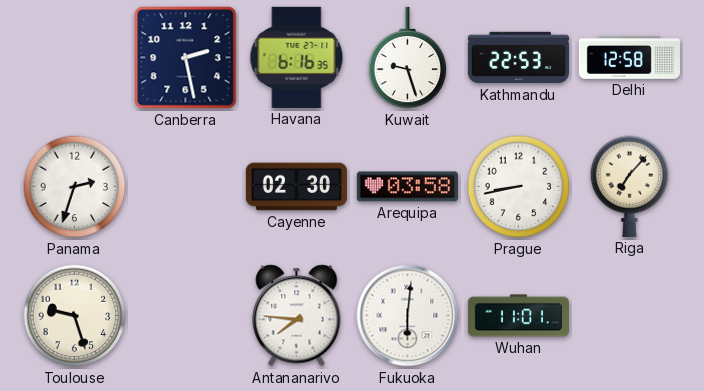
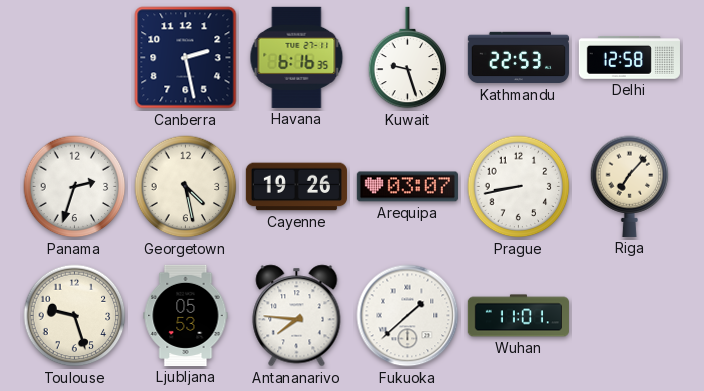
Georgetown: none -> 4:28
Cayenne: 02:30 -> 19:26
Arequipa: 03:58 -> 03:07
Ljubljana: none -> 05:53
Fukuoka: 6:01 -> 1:38
